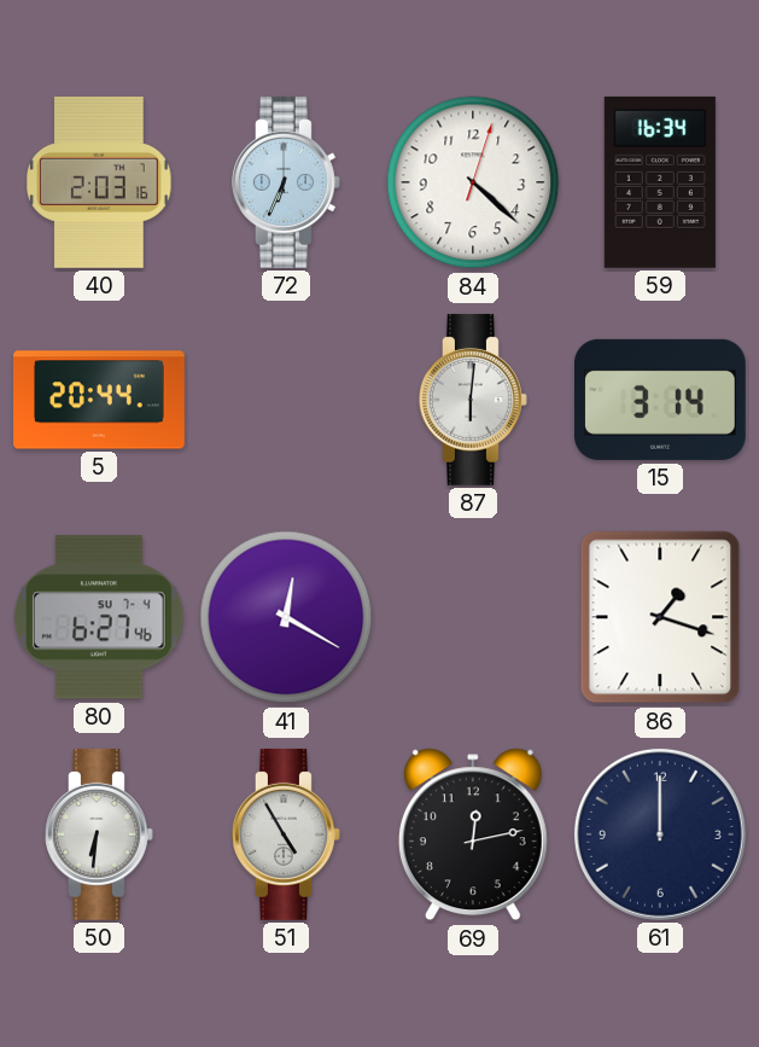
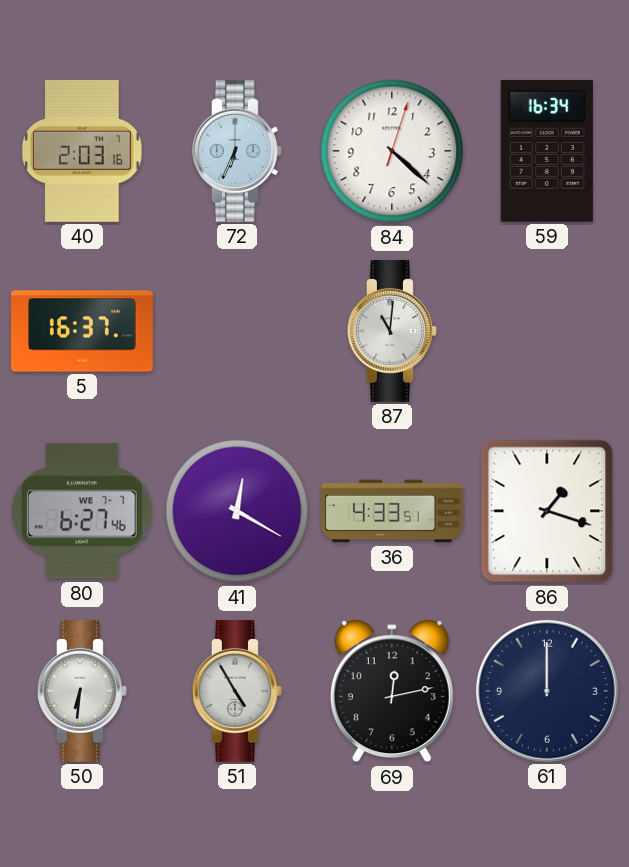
5: 20:44 -> 16:37
87: 6:01 -> 11:01
15: 3:14 -> none
80 date: SU 7-4 -> WE 7-7
36: none -> 4:33
